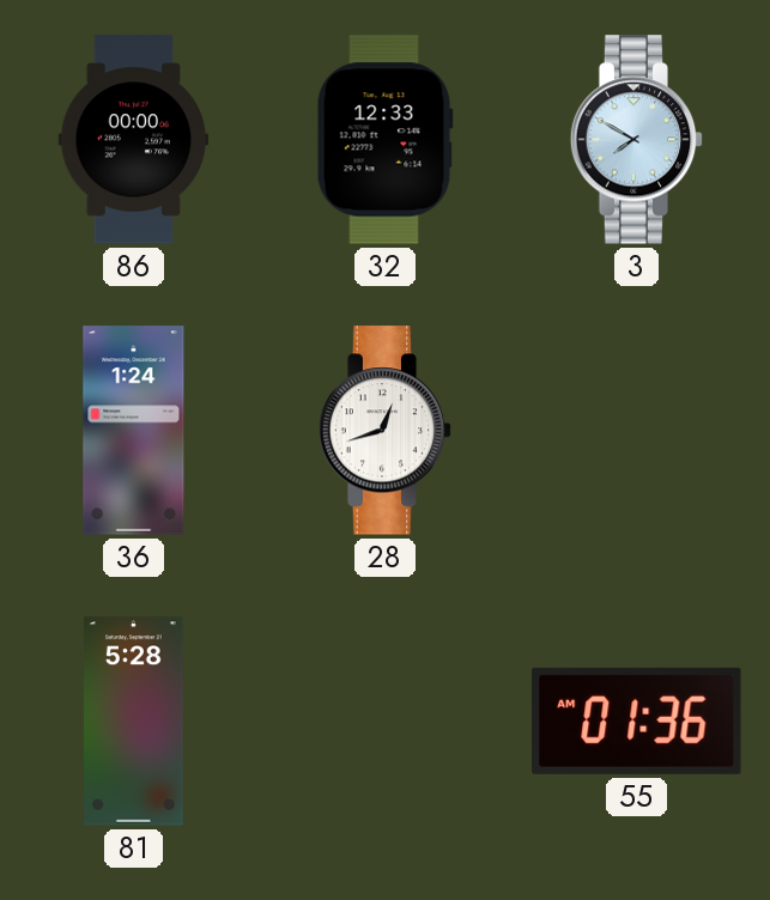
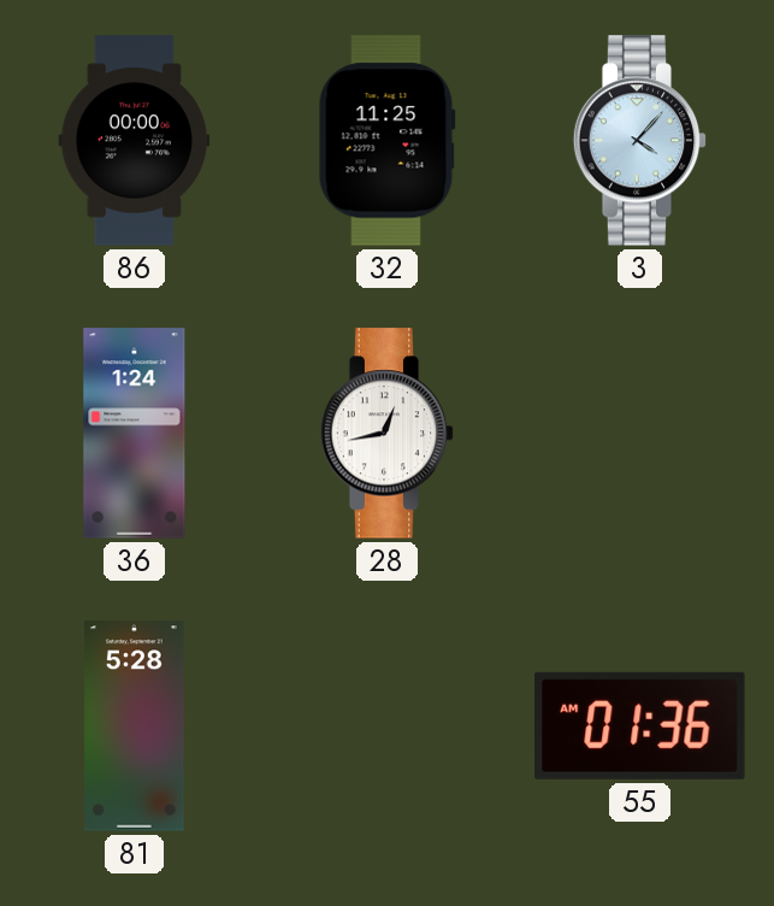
32: 12:33 -> 11:25
3: 7:50 -> 4:07
28: 12:42 -> 12:43
